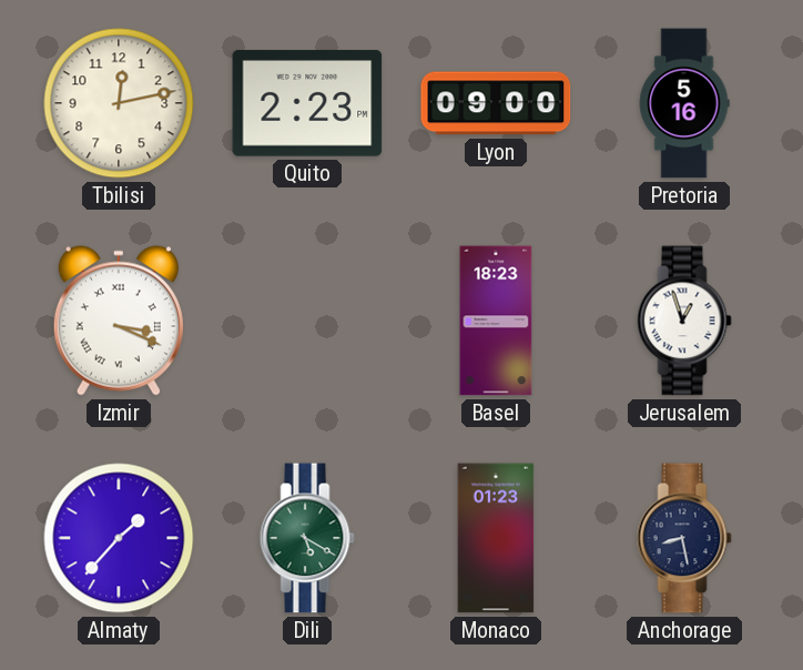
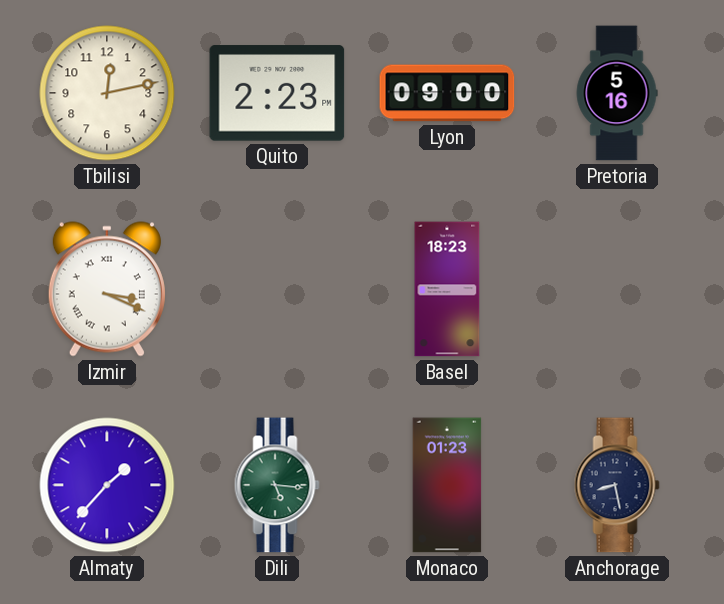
Jerusalem: 12:57 -> none
Dili: 5:20 -> 5:16
